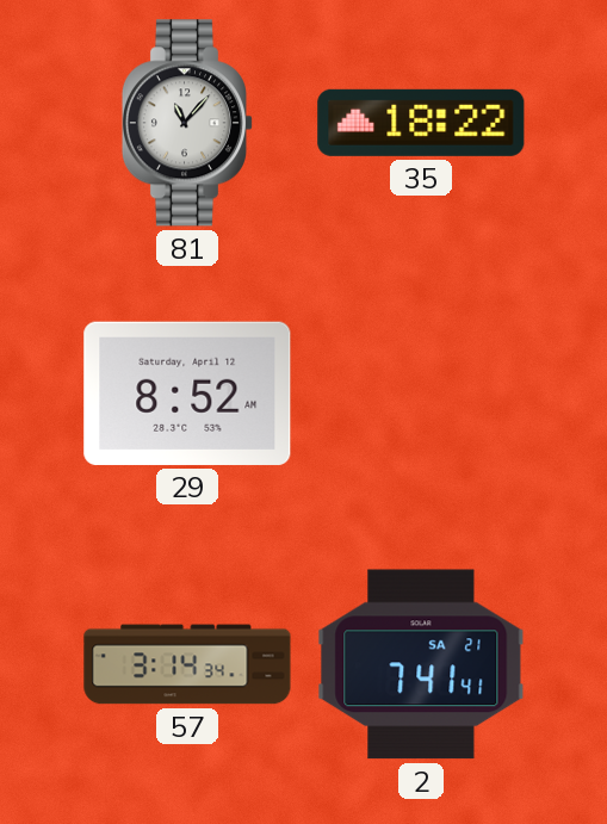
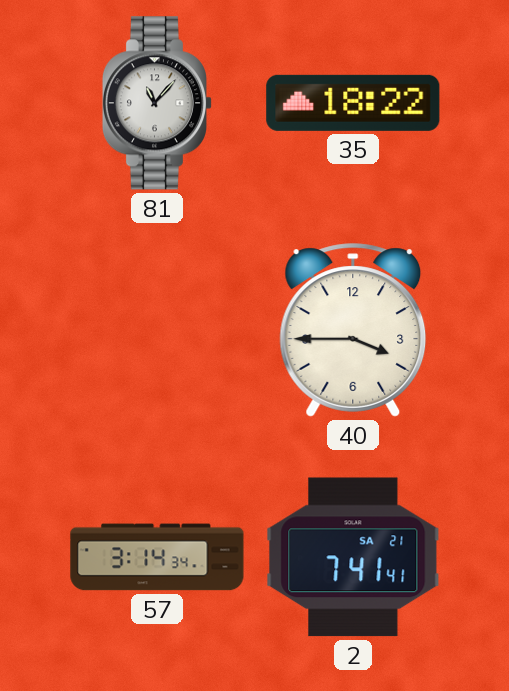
29: 8:52 -> none
40: none -> 3:45
